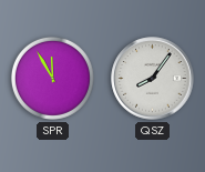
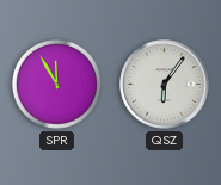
QSZ: 8:06 -> 6:06
